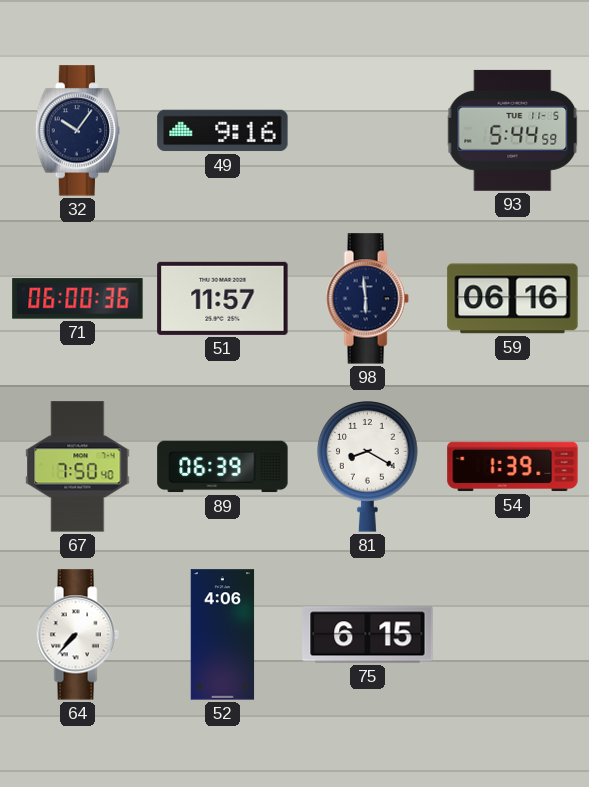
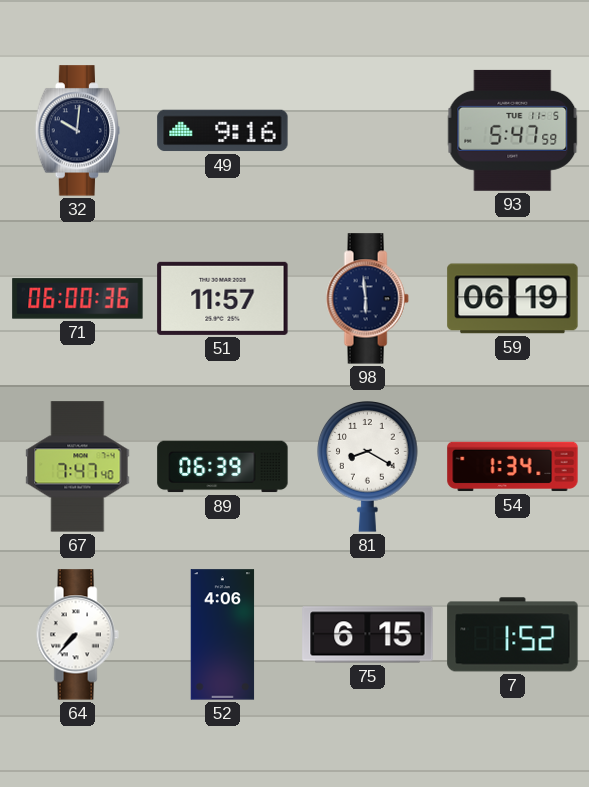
32: 10:06 -> 10:01
93: 5:44 -> 5:47
59: 06:16 -> 06:19
67: 7:50 -> 7:47
54: 1:39 -> 1:34
7: none -> 1:52
